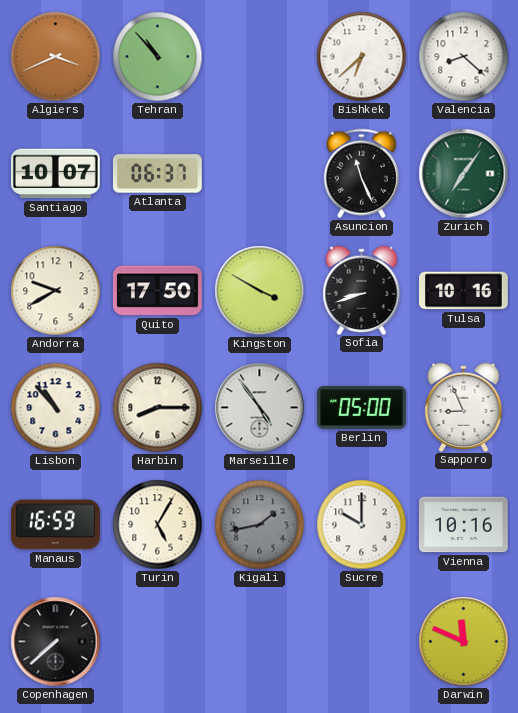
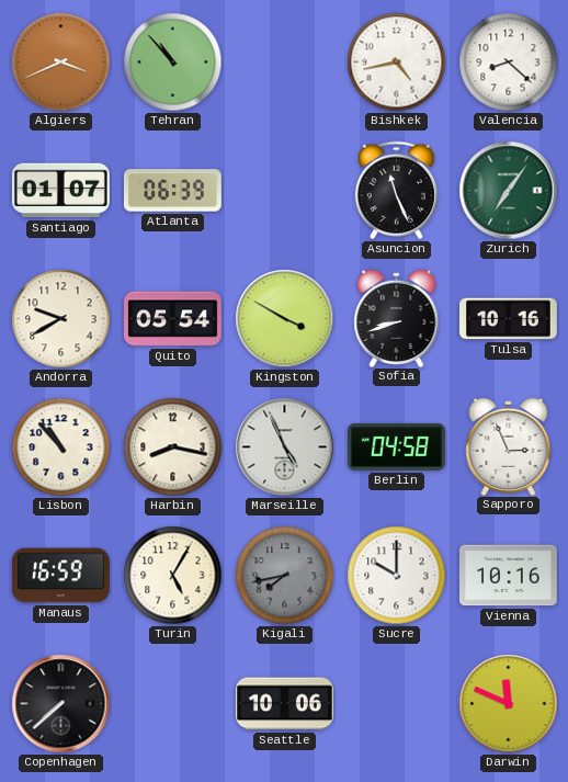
Bishkek: 6:38 -> 4:43
Santiago: 10:07 -> 01:07
Atlanta: 06:37 -> 06:39
Quito: 17:50 -> 05:54
Harbin: 8:15 -> 8:17
Marseille: 4:54 -> 4:56
Berlin: 05:00 -> 04:58
Sapporo: 8:56 -> 2:56
Kigali: 1:43 -> 7:43
Seattle: none -> 10:06
